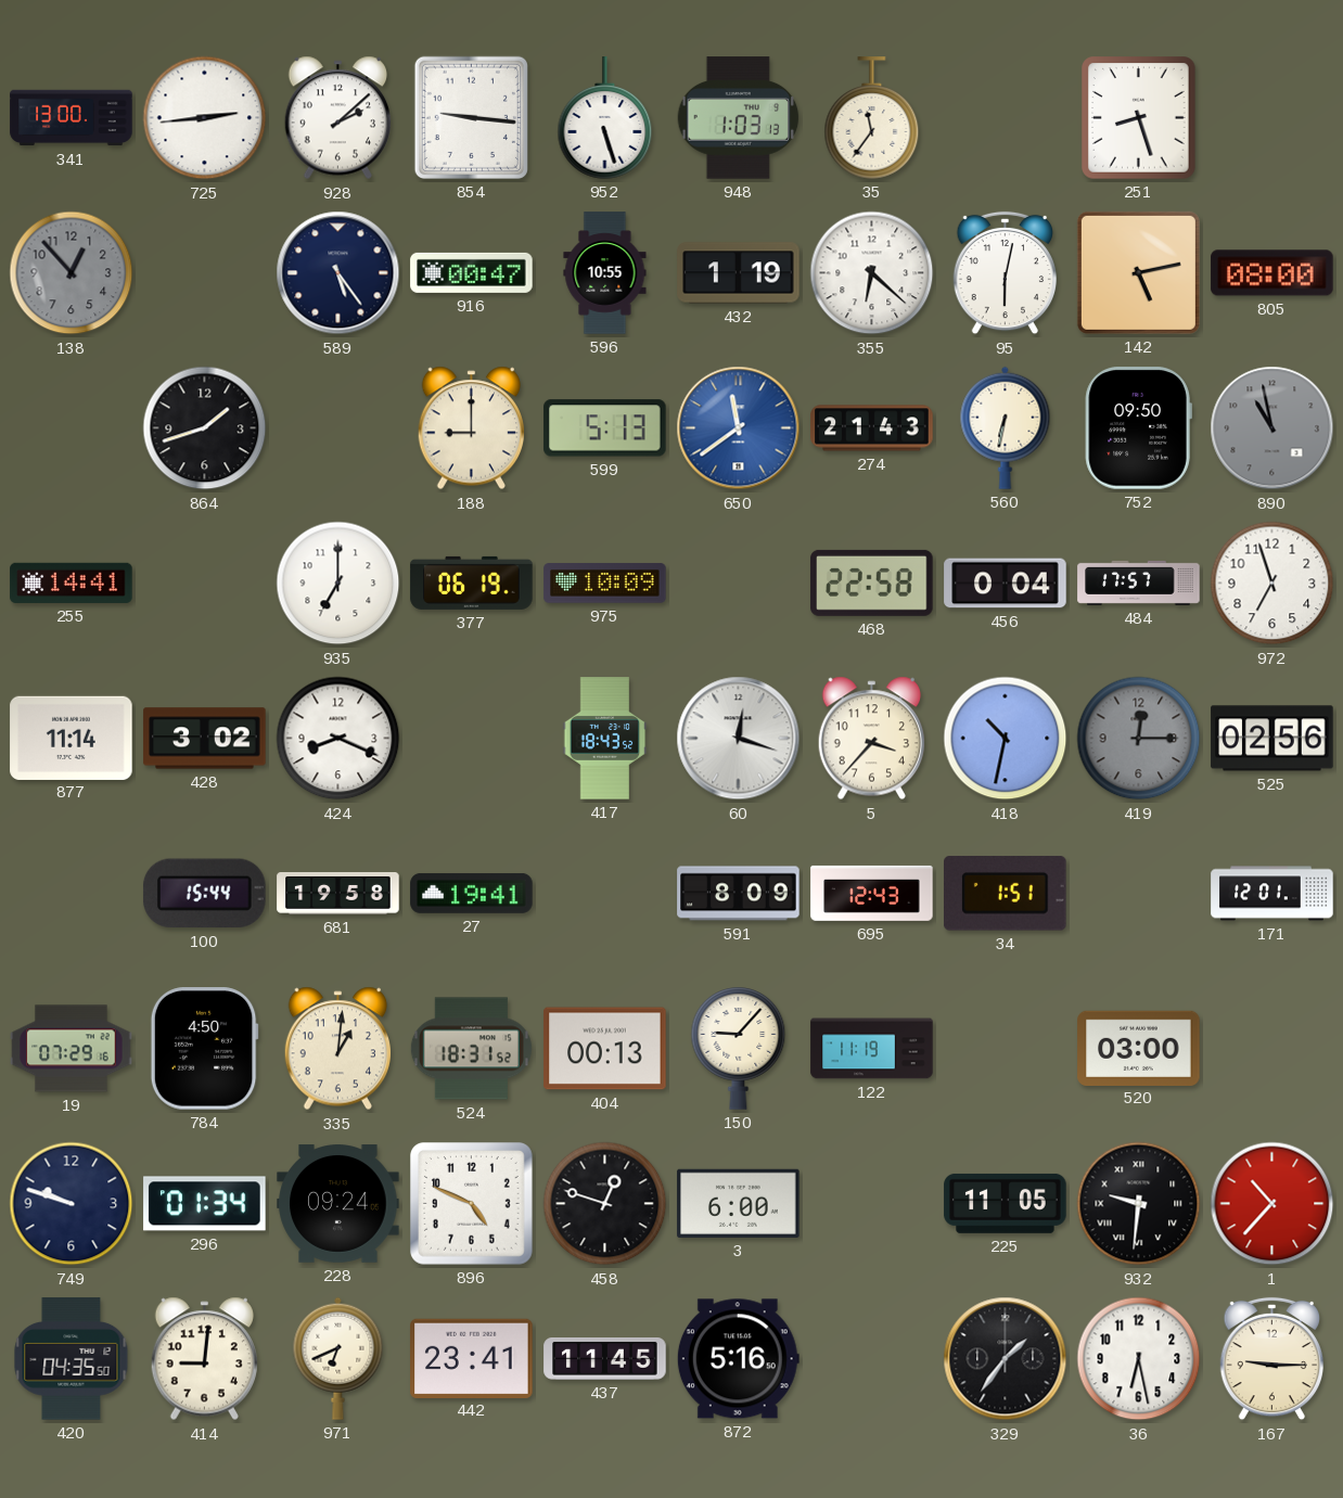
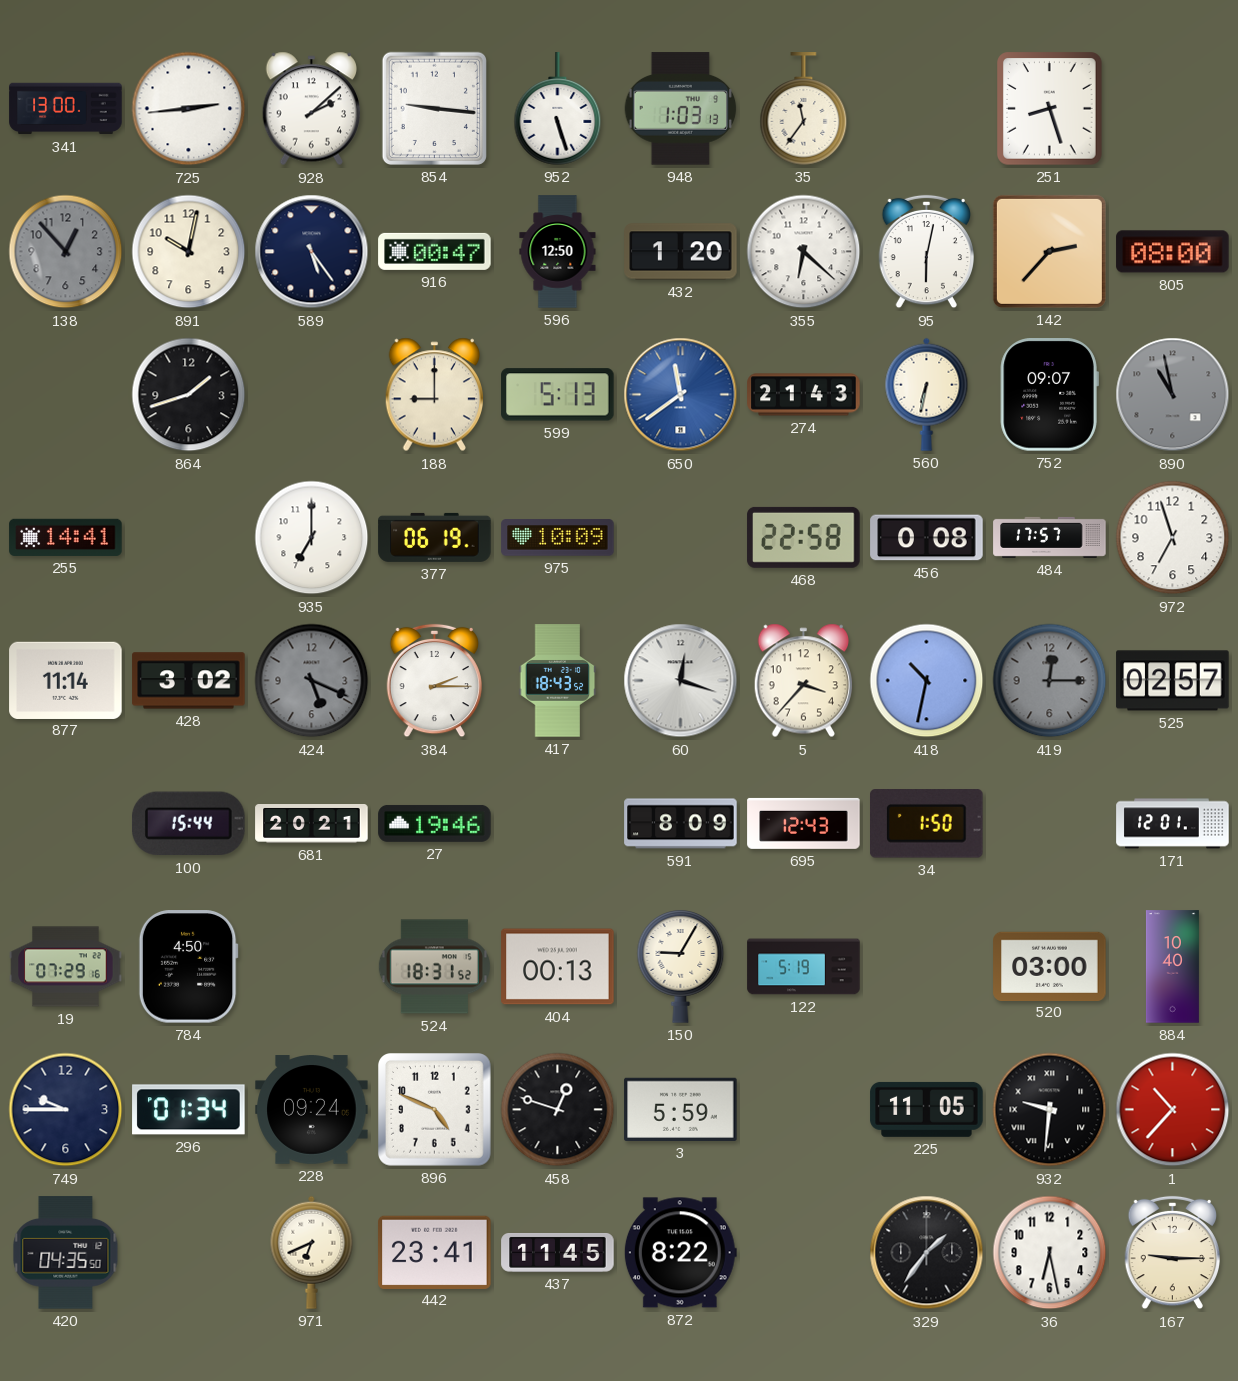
891: none -> 10:02
596: 10:55 -> 12:50
432: 1:19 -> 1:20
142: 5:13 -> 2:37
752: 09:50 -> 09:07
456: 0:04 -> 0:08
424: 8:19 -> 5:19
424 dial: white -> grey
384: none -> 2:15
525: 02:56 -> 02:57
681: 19:58 -> 20:21
27: 19:41 -> 19:46
34: 1:51 -> 1:50
335: 1:01 -> none
150: 9:07 -> 9:05
122: 11:19 -> 5:19
884: none -> 10:40
749: 9:48 -> 9:45
3: 6:00 -> 5:59
414: 9:01 -> none
872: 5:16 -> 8:22
